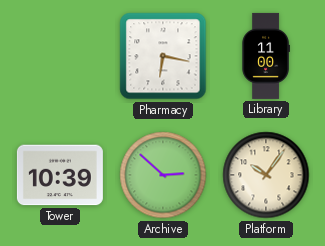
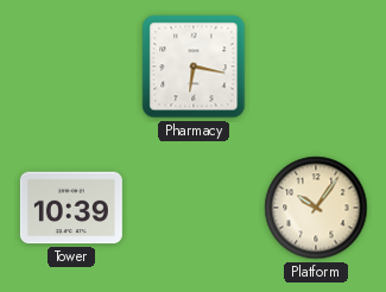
Library: 11:00 -> none
Archive: 2:52 -> none
